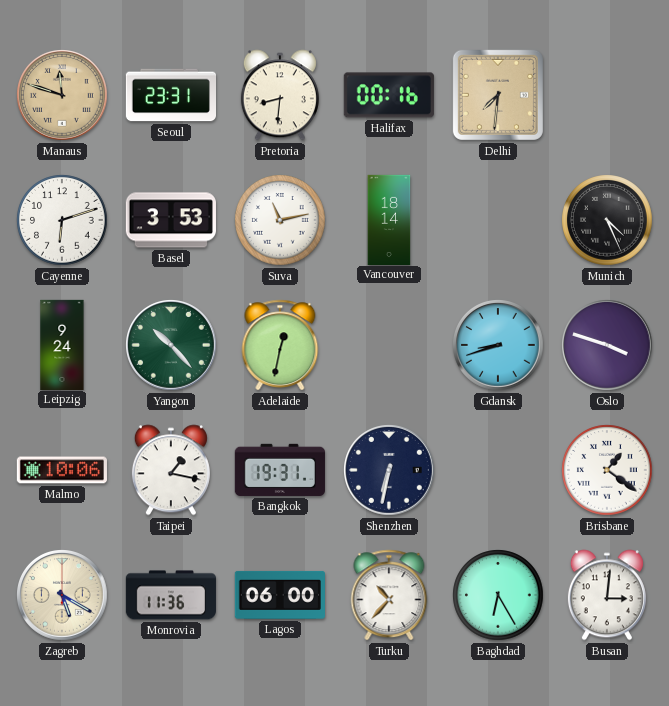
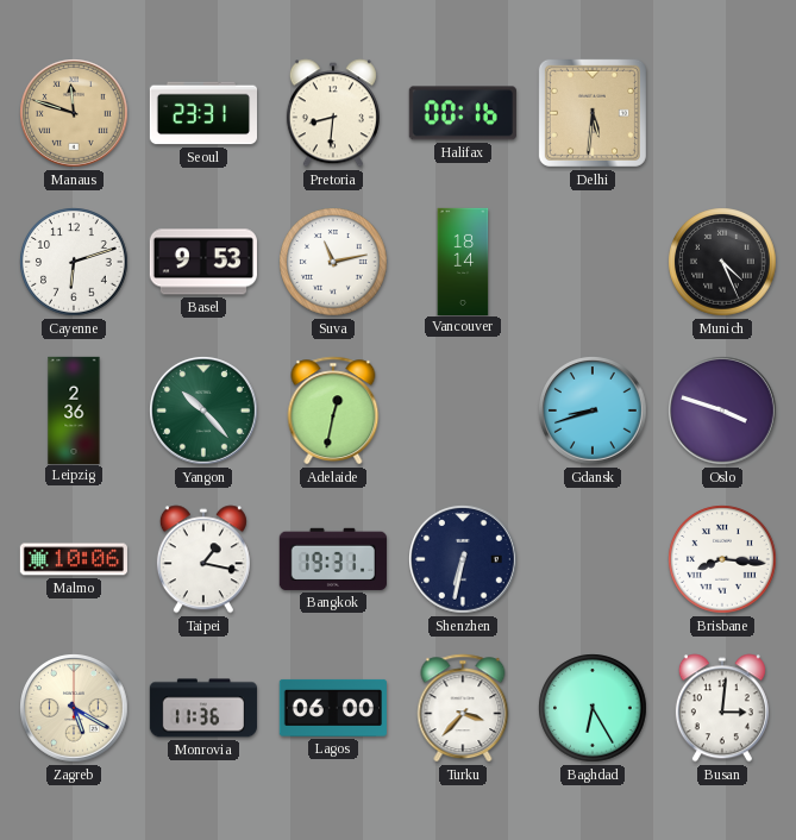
Delhi: 7:31 -> 5:31
Basel: 3:53 -> 9:53
Leipzig: 9:24 -> 2:36
Brisbane: 1:21 -> 8:16
Turku: 10:37 -> 3:37
